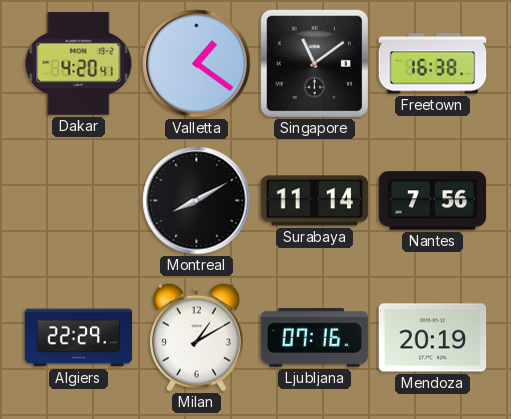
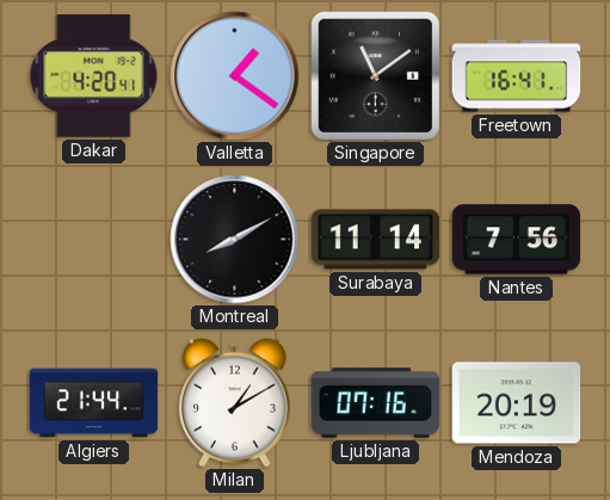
Freetown: 16:38 -> 16:41
Algiers: 22:29 -> 21:44
